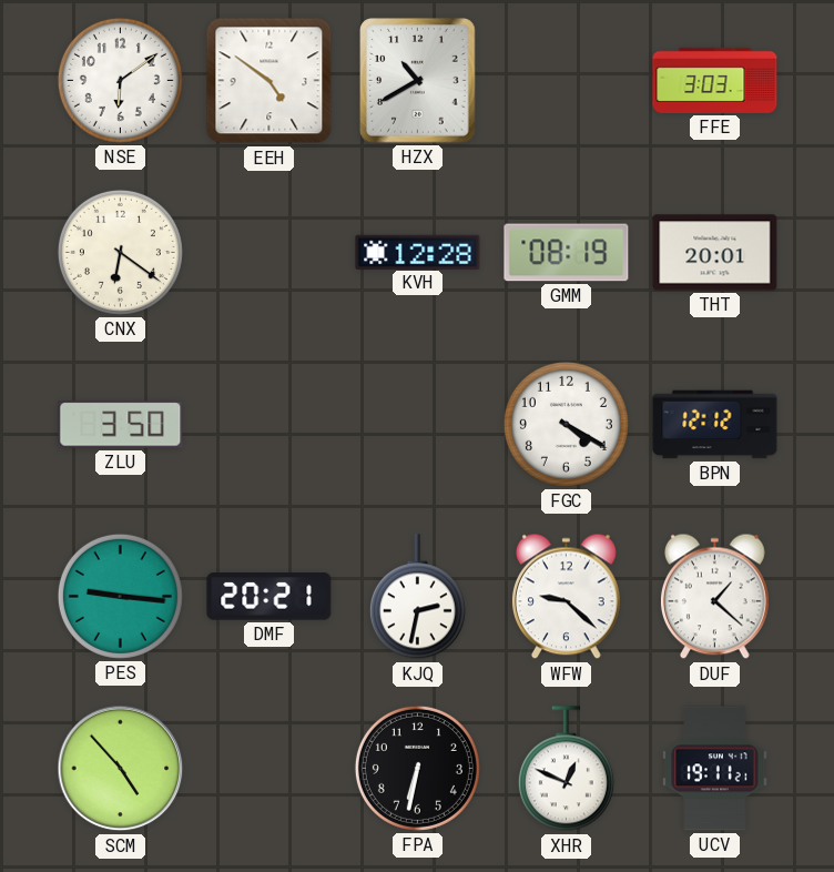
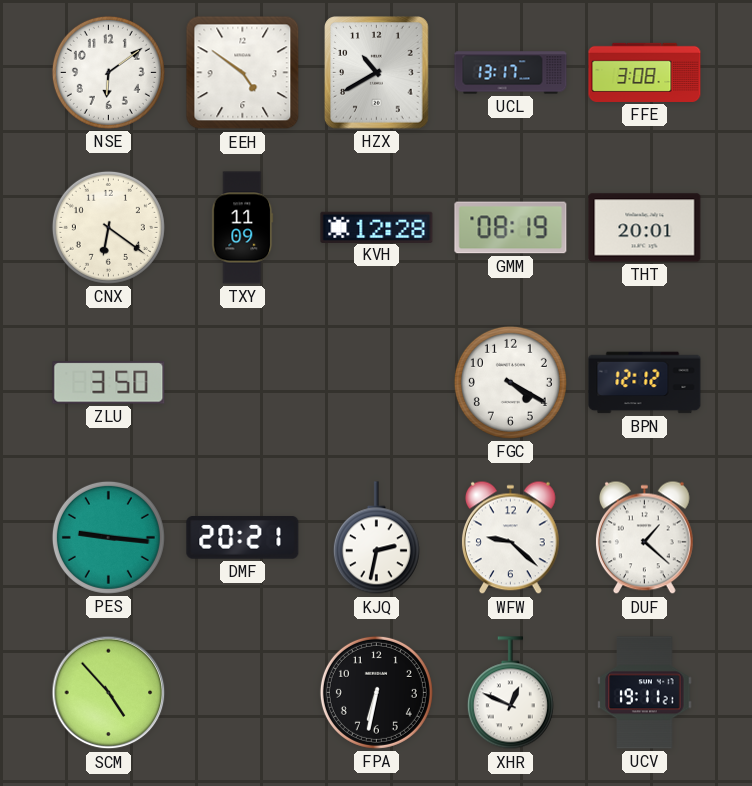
UCL: none -> 13:17
FFE: 3:03 -> 3:08
TXY: none -> 11:09
